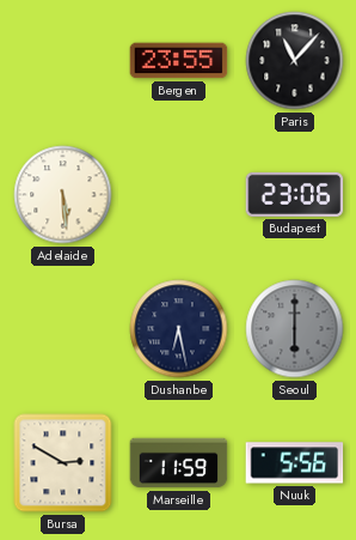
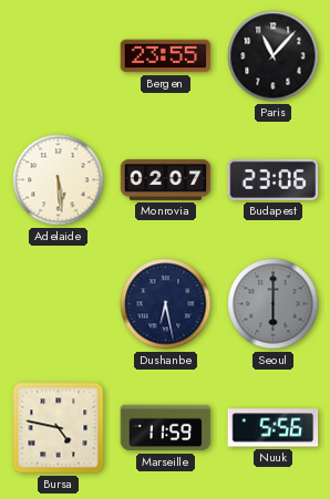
Monrovia: none -> 02:07
Bursa: 2:50 -> 4:47
